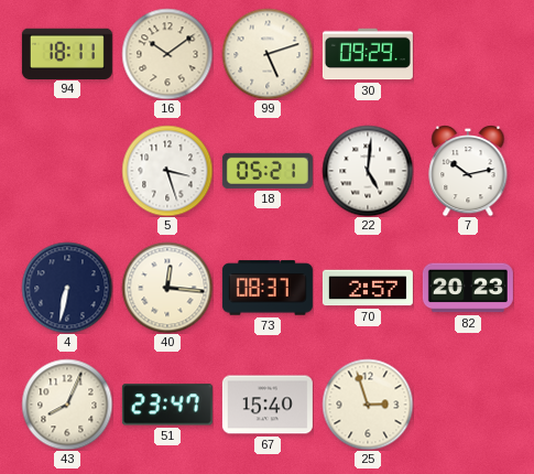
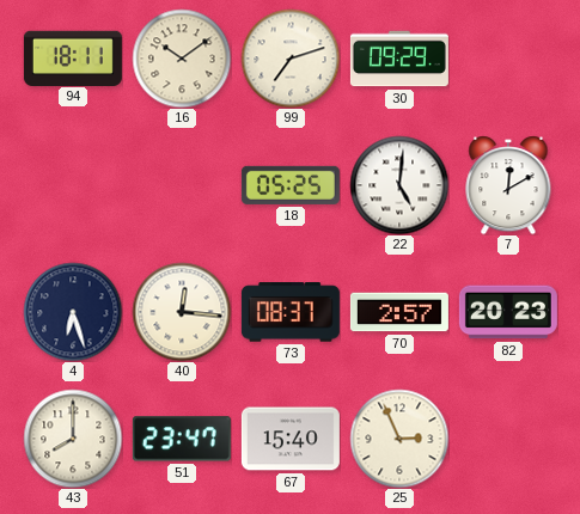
99: 5:12 -> 7:12
5: 3:27 -> none
18: 05:21 -> 05:25
7: 10:13 -> 12:10
4: 6:32 -> 6:27
43: 8:04 -> 8:00
25: 2:57 -> 2:56
